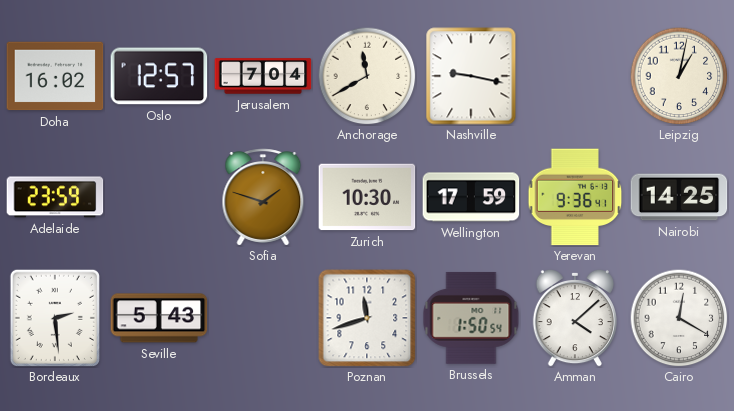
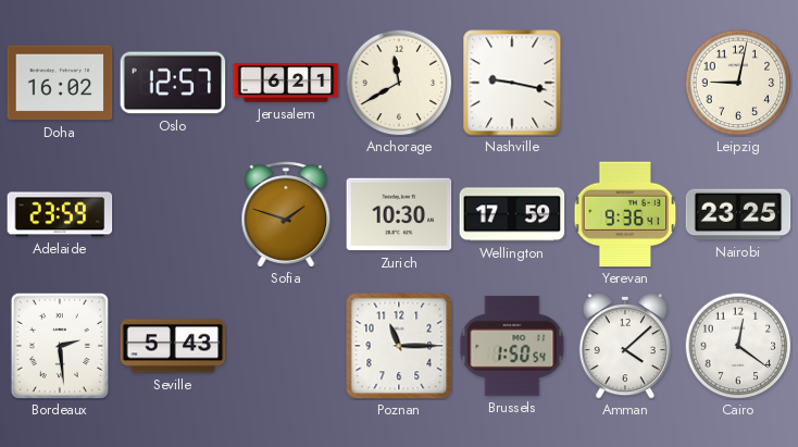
Jerusalem: 7:04 -> 6:21
Leipzig: 1:02 -> 9:02
Nairobi: 14:25 -> 23:25
Poznan: 11:42 -> 11:15
Cairo: 12:20 -> 12:21
